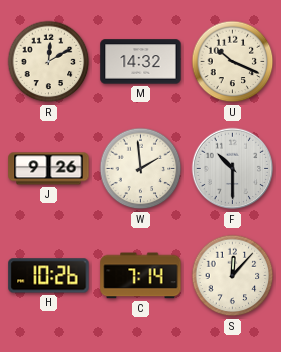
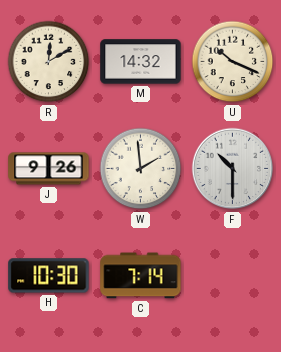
H: 10:26 -> 10:30
S: 12:07 -> none
